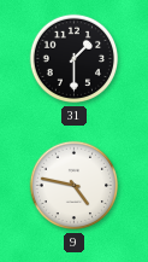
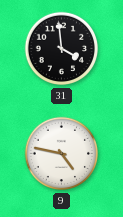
31: 1:30 -> 3:59
